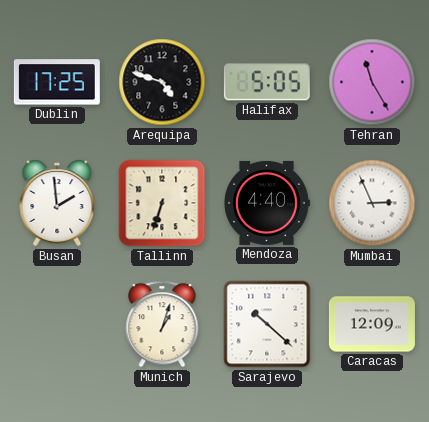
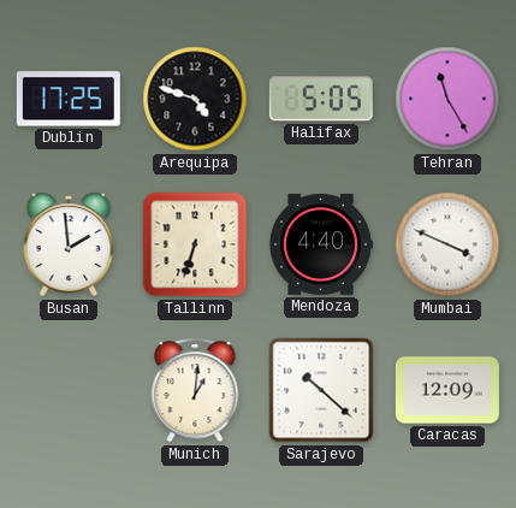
Mumbai: 2:56 -> 3:49
Munich: 1:03 -> 1:01
